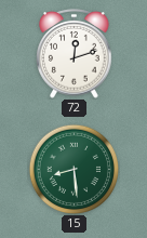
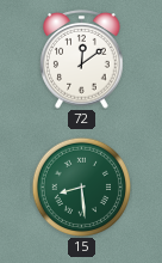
72: 12:12 -> 12:09
